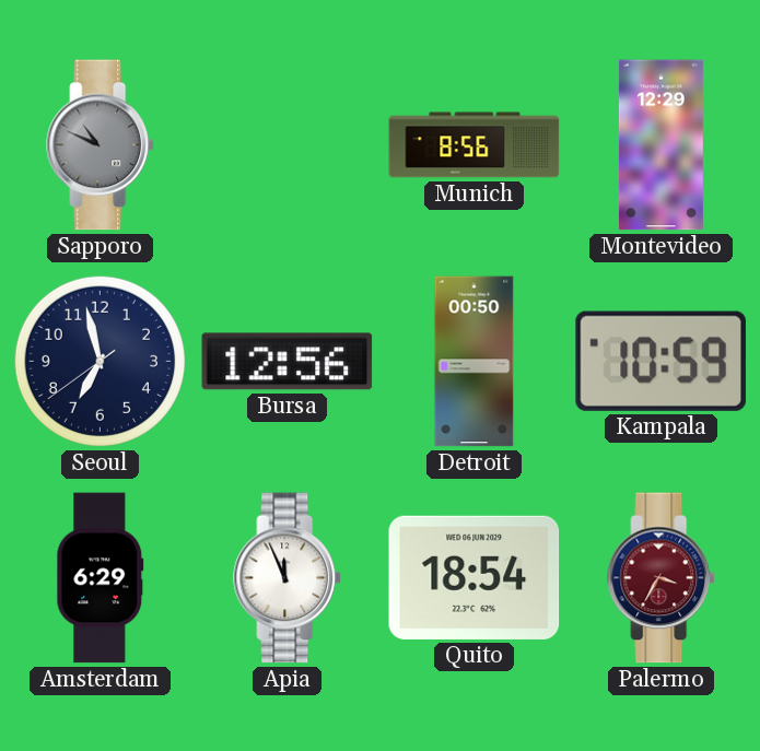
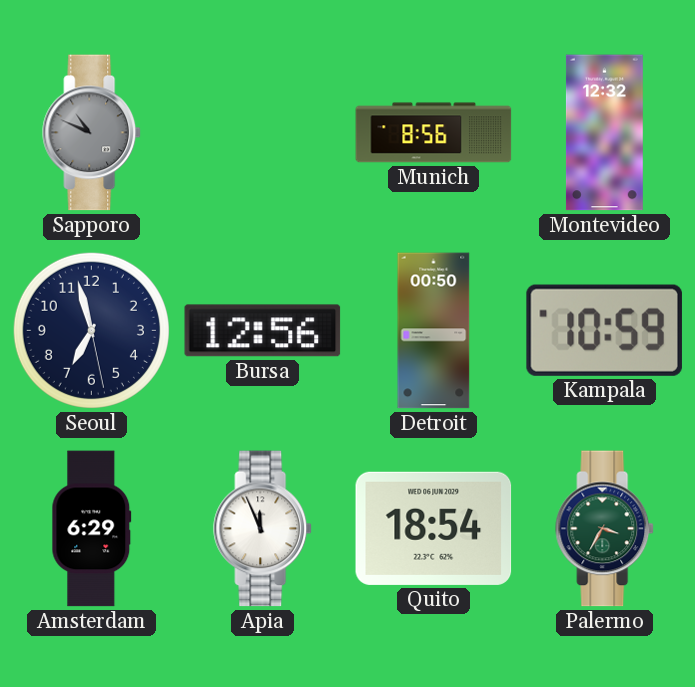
Montevideo: 12:29 -> 12:32
Seoul: 6:57:39 -> 6:57:28
Palermo dial: burgundy -> green
